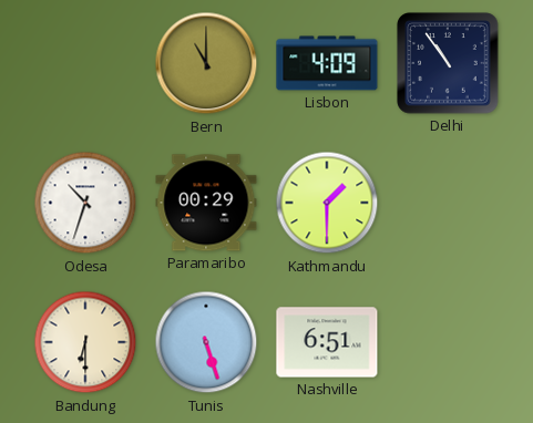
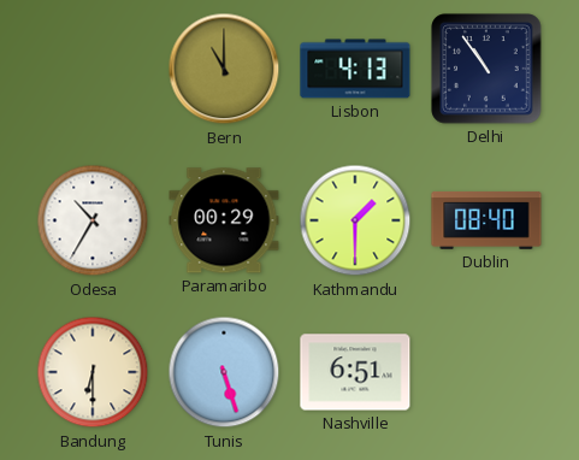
Lisbon: 4:09 -> 4:13
Odesa: 10:33 -> 10:35
Dublin: none -> 08:40
